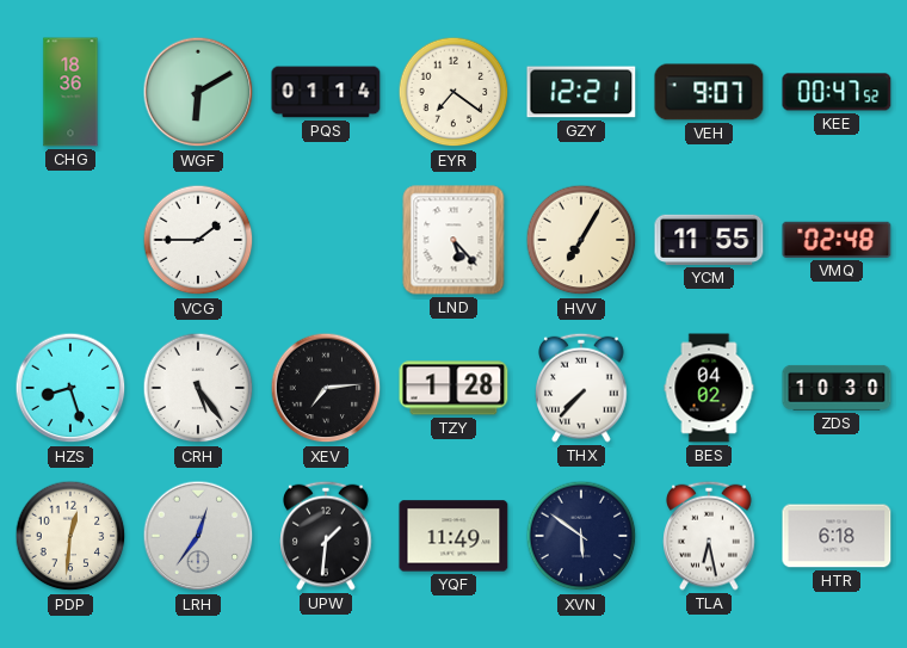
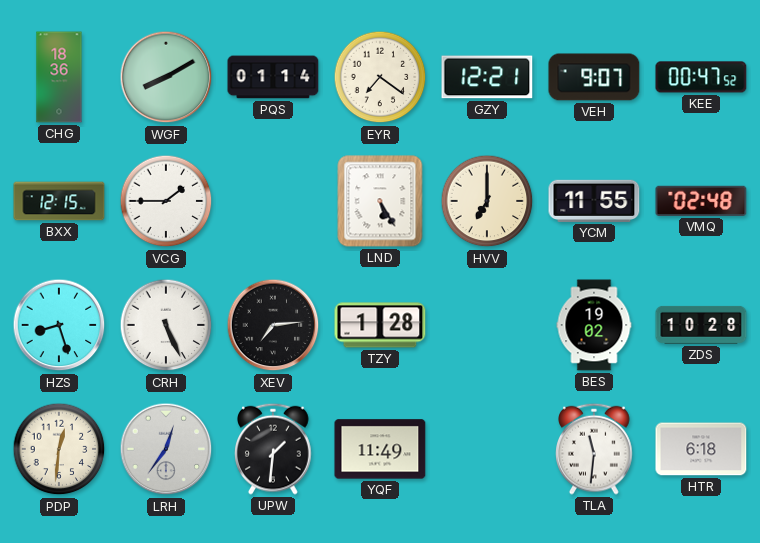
WGF: 6:10 -> 8:10
BXX: none -> 12:15
LND: 5:23 -> 5:25
HVV: 7:05 -> 7:00
CRH: 5:24 -> 5:26
THX: 7:37 -> none
BES: 04:02 -> 19:02
ZDS: 10:30 -> 10:28
XVN: 5:51 -> none
TLA: 6:28 -> 11:31
